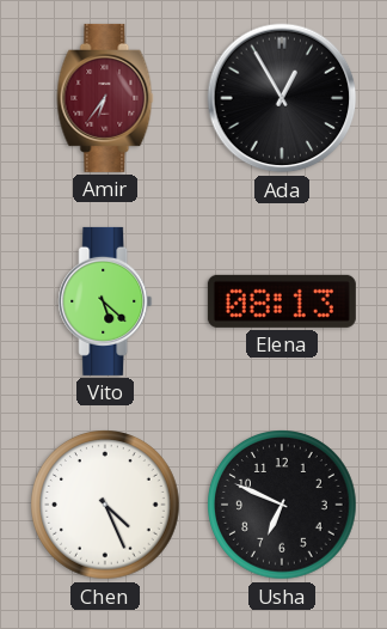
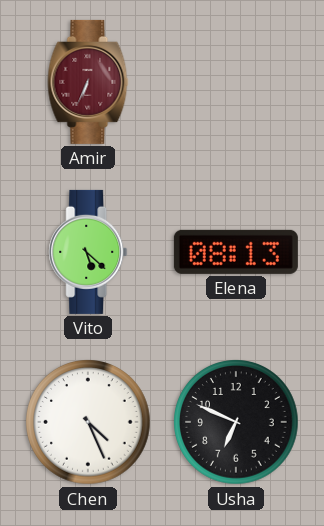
Amir: 6:36 -> 6:34
Ada: 12:55 -> none
